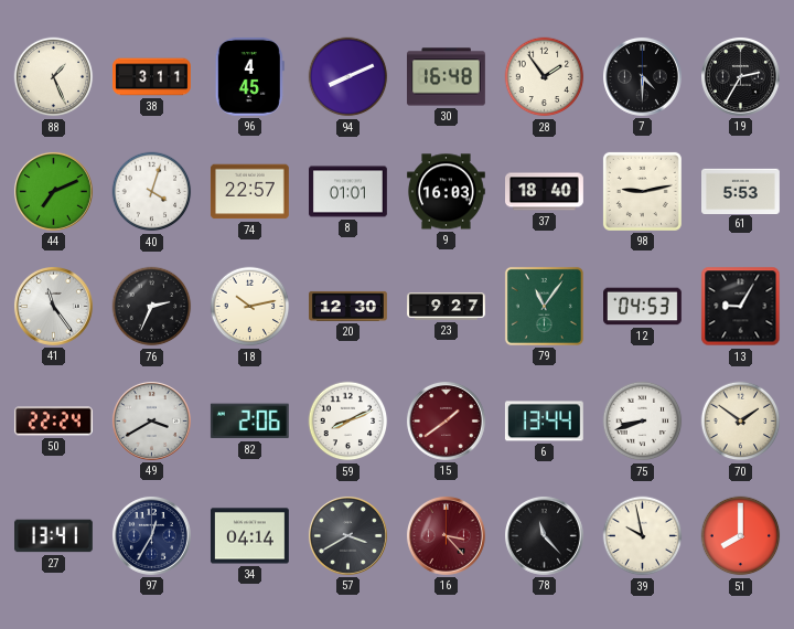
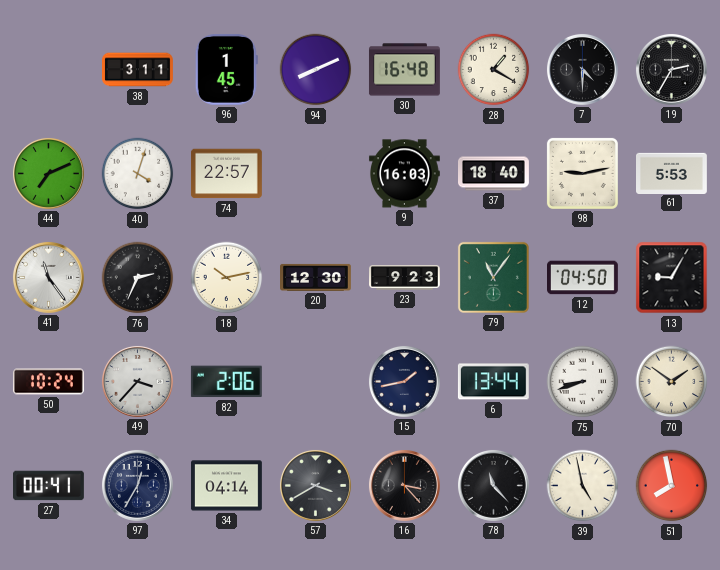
88: 1:26 -> none
96: 4:45 -> 1:45
28: 1:54 -> 1:20
8: 01:01 -> none
23: 9:27 -> 9:23
12: 04:53 -> 04:50
50: 22:24 -> 10:24
49: 3:40 -> 3:37
59: 8:11 -> none
15: 1:39 -> 1:43
15 dial: burgundy -> navy
27: 13:41 -> 00:41
16 dial: burgundy -> black
39: 9:58 -> 4:58
51: 8:00 -> 7:58
